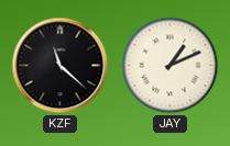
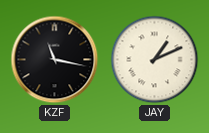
KZF: 11:22 -> 11:17
